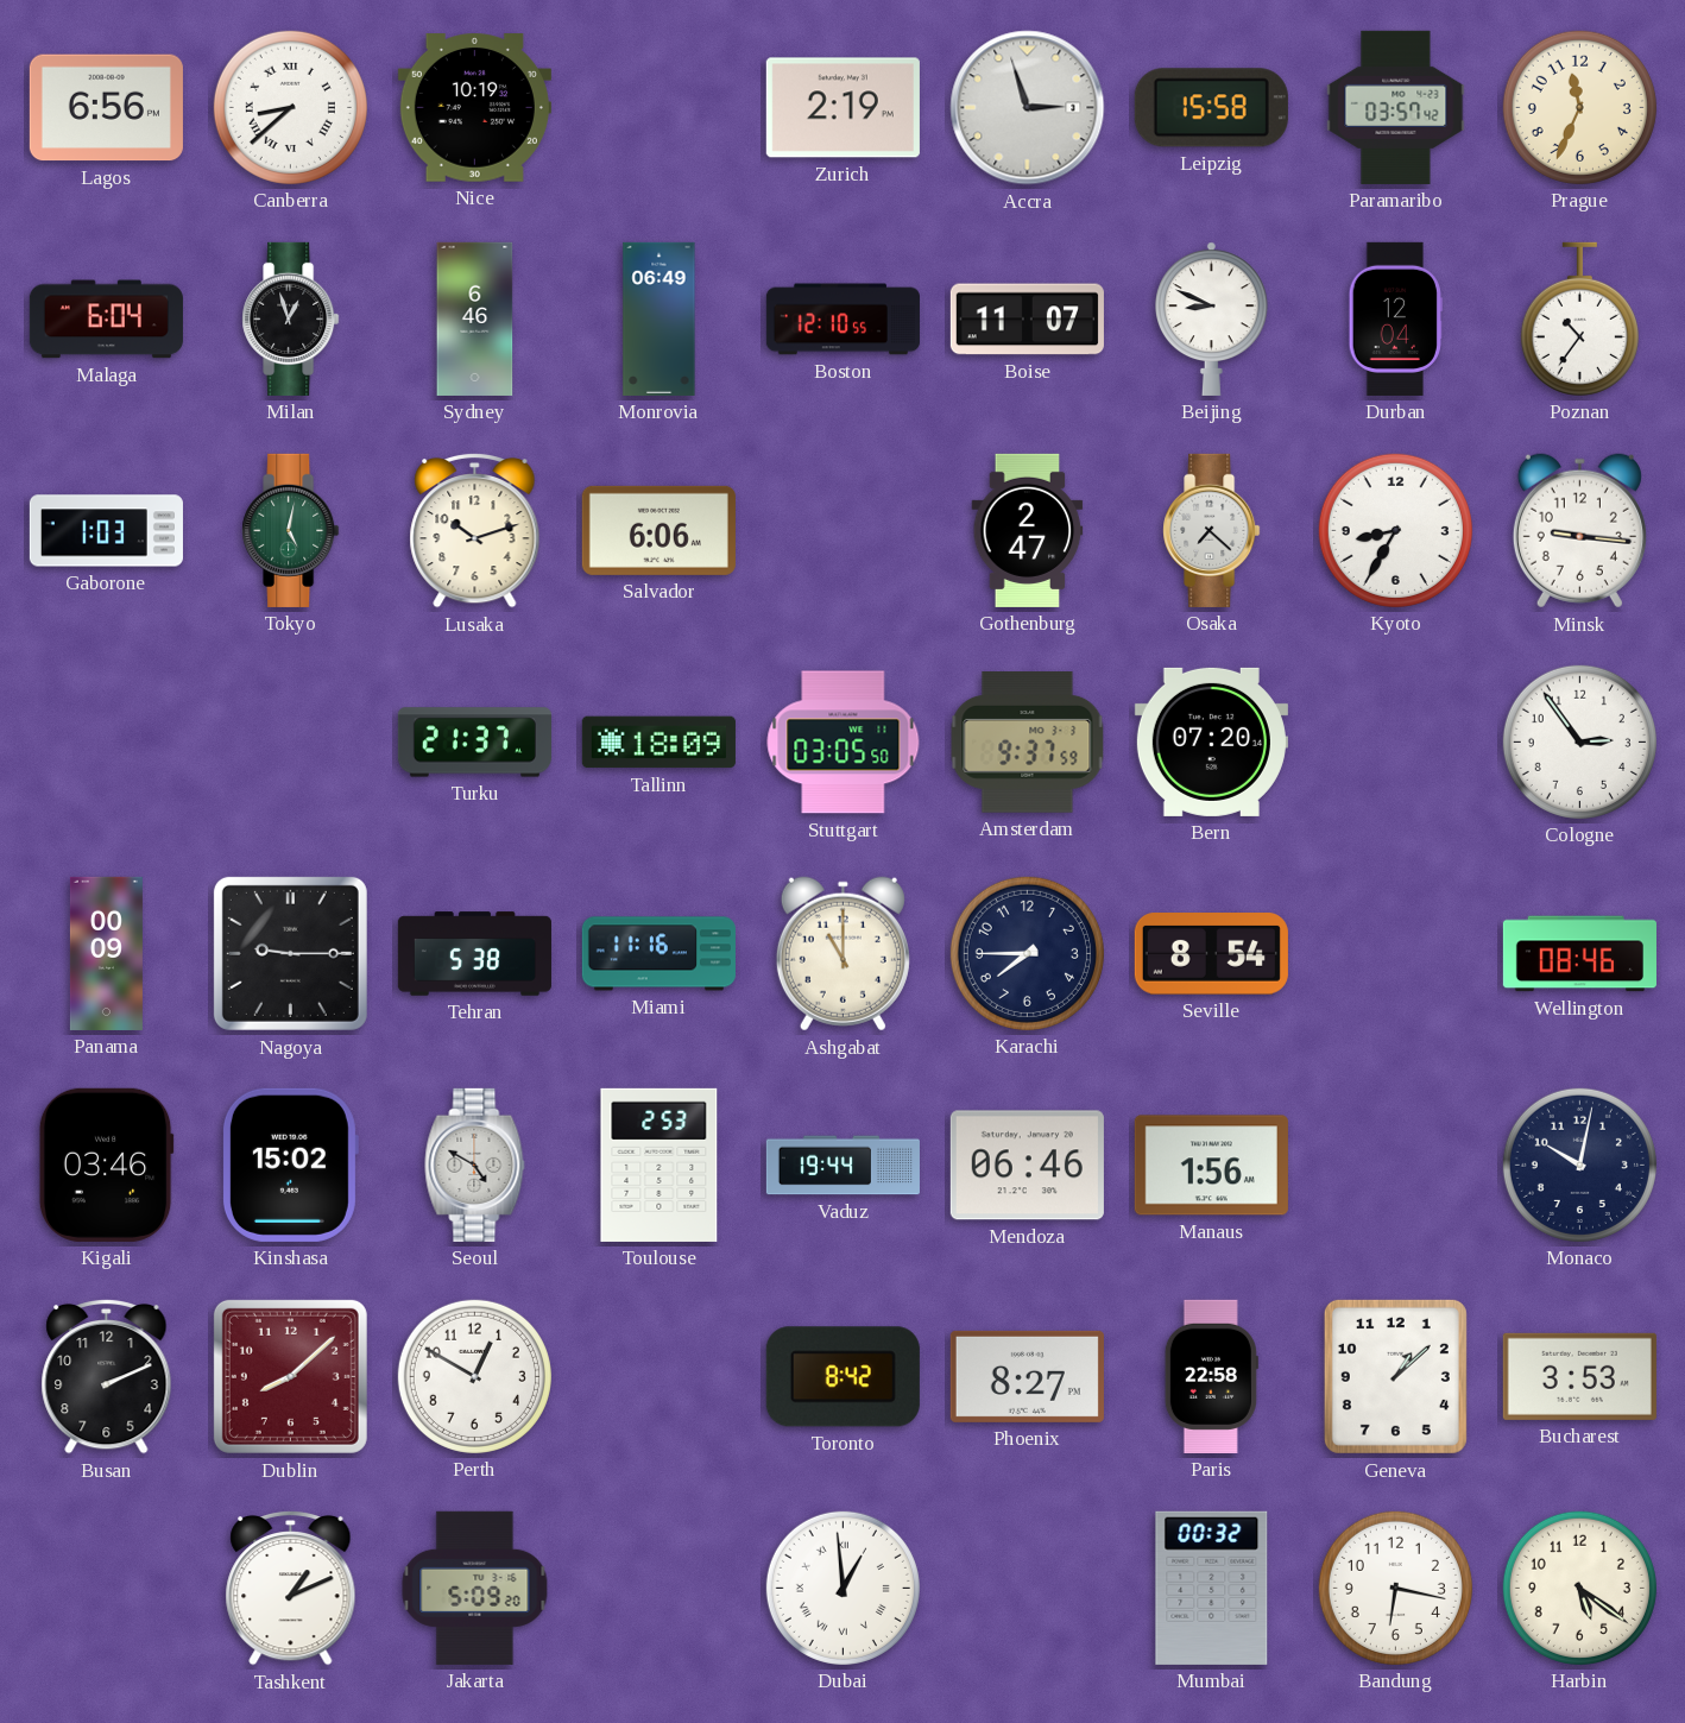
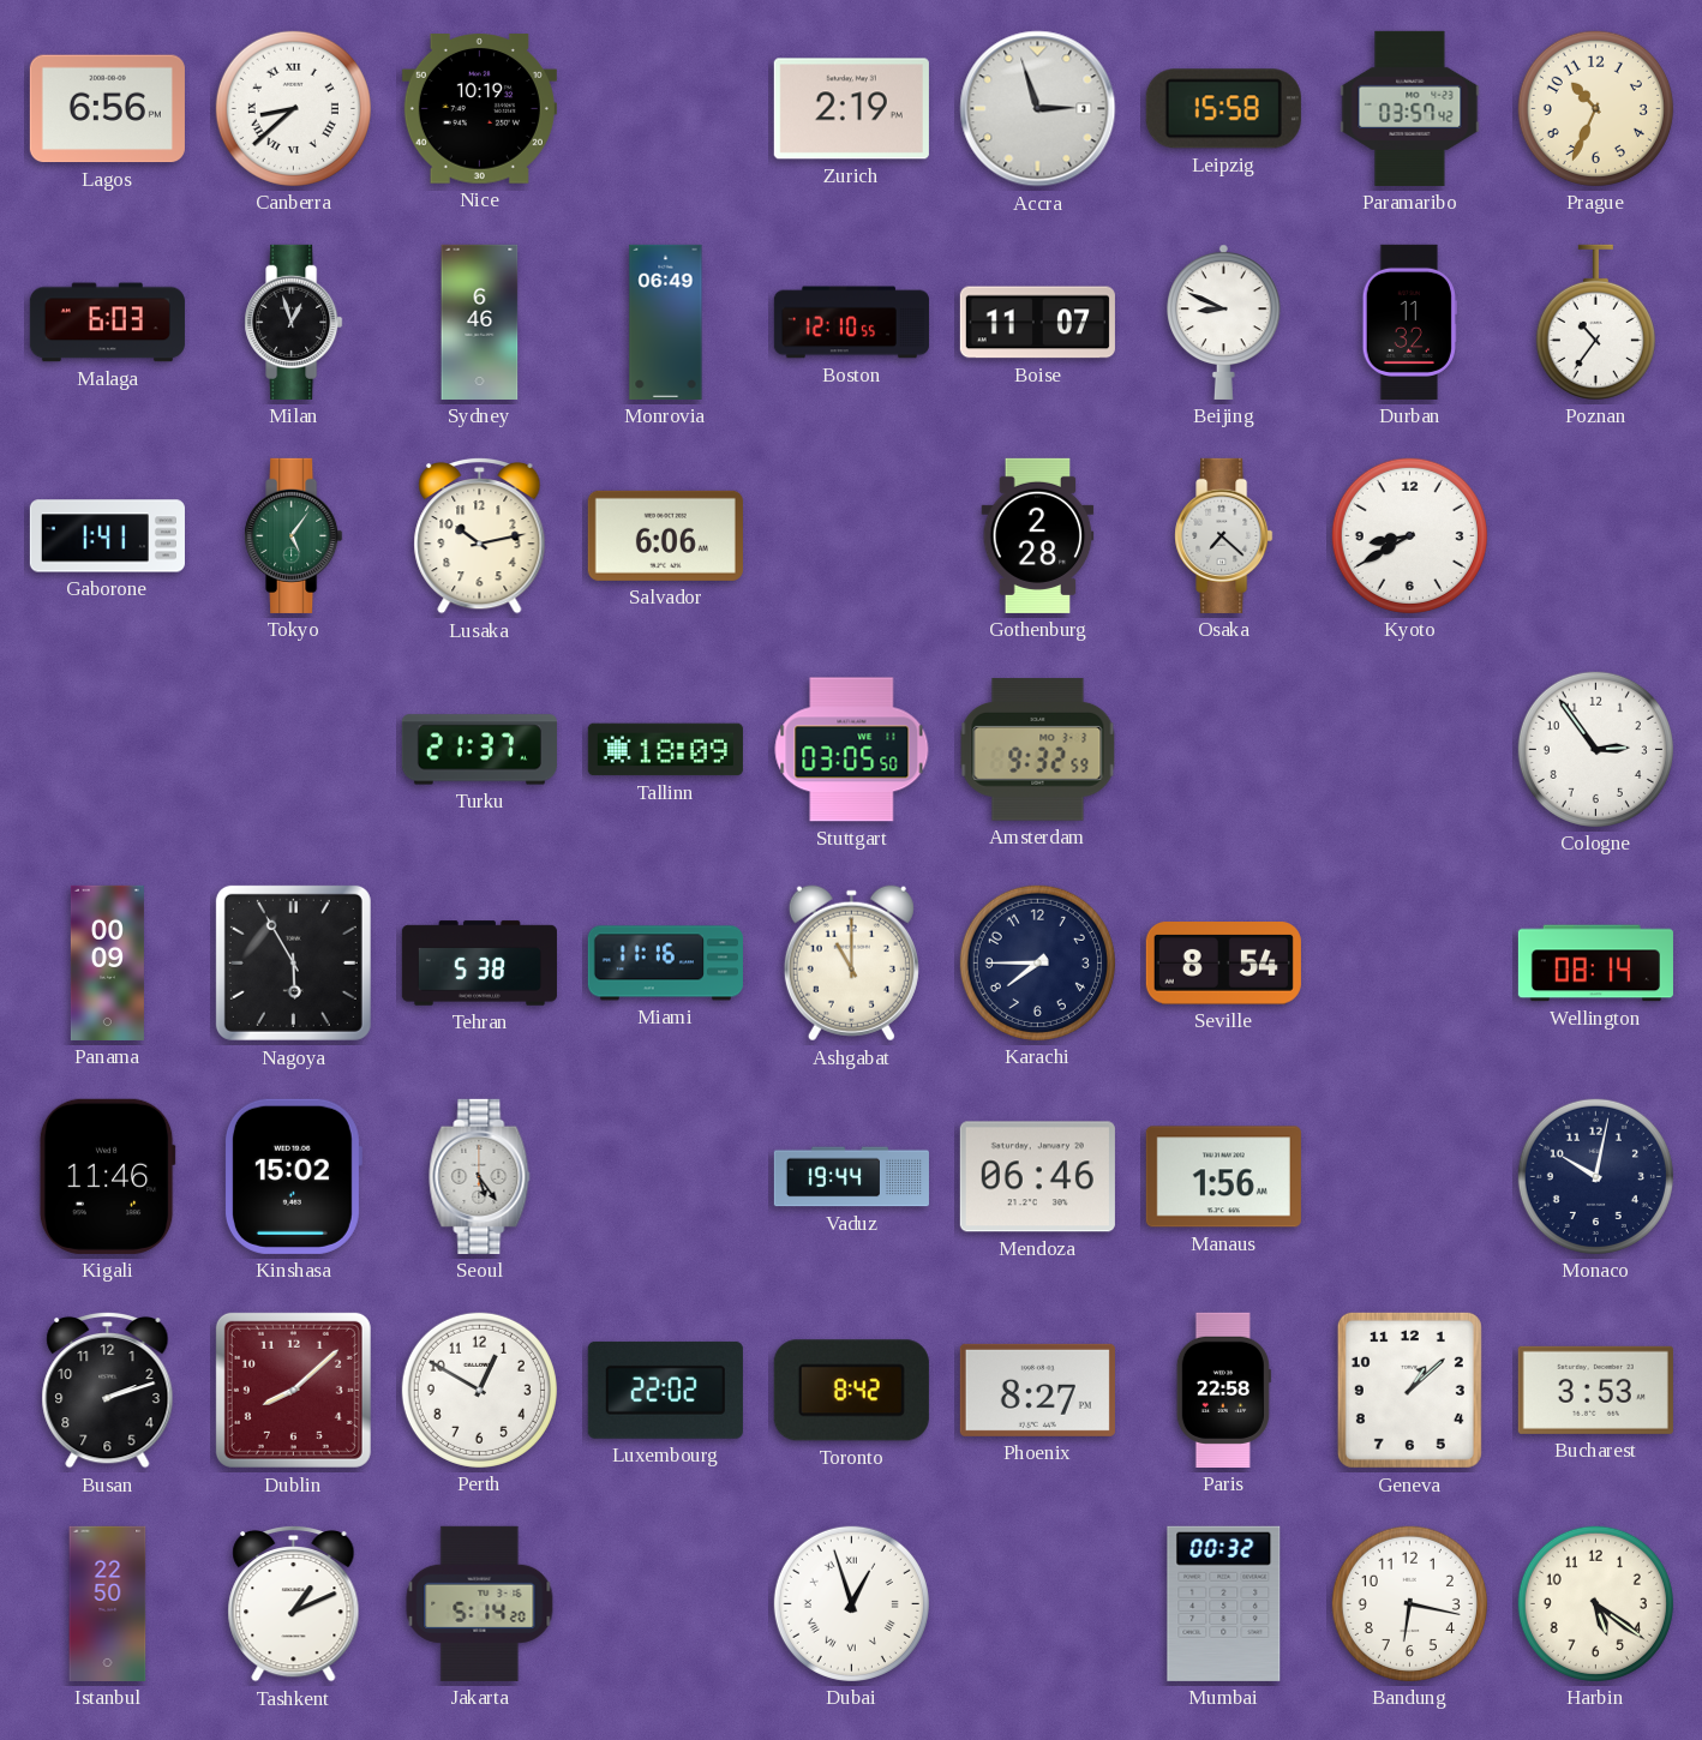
Prague: 11:34 -> 10:34
Malaga: 6:04 -> 6:03
Durban: 12:04 -> 11:32
Gaborone: 1:03 -> 1:41
Tokyo: 5:02 -> 5:06
Lusaka: 10:12 -> 10:13
Gothenburg: 2:47 -> 2:28
Kyoto: 8:35 -> 8:40
Minsk: 9:16 -> none
Amsterdam: 9:37 -> 9:32
Bern: 07:20 -> none
Nagoya: 9:15 -> 5:55
Wellington: 08:46 -> 08:14
Kigali: 03:46 -> 11:46
Seoul: 4:50 -> 5:24
Toulouse: 2:53 -> none
Busan: 2:11 -> 2:12
Luxembourg: none -> 22:02
Istanbul: none -> 22:50
Jakarta: 5:09 -> 5:14
Dubai: 12:59 -> 12:57
